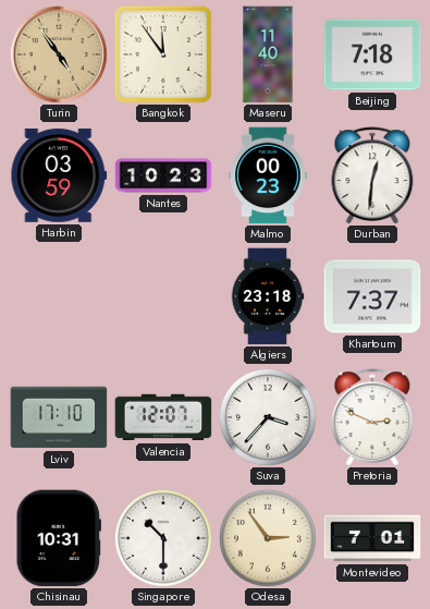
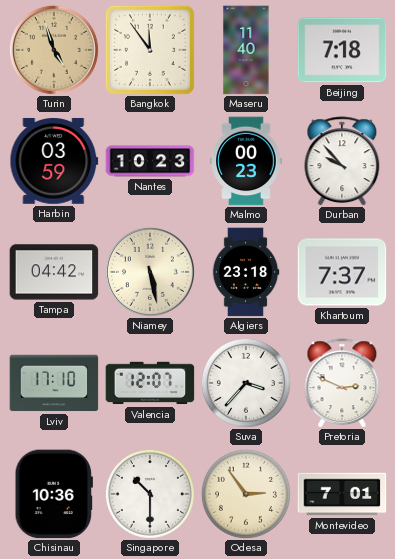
Turin: 4:54 -> 4:57
Durban: 12:31 -> 9:53
Tampa: none -> 04:42
Niamey: none -> 5:28
Chisinau: 10:31 -> 10:36
